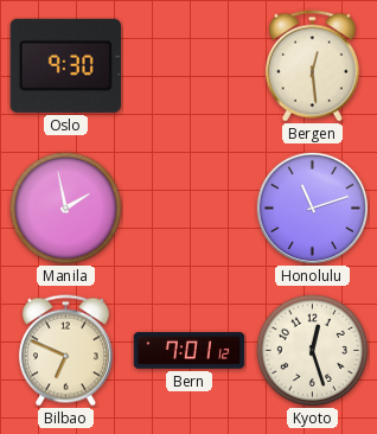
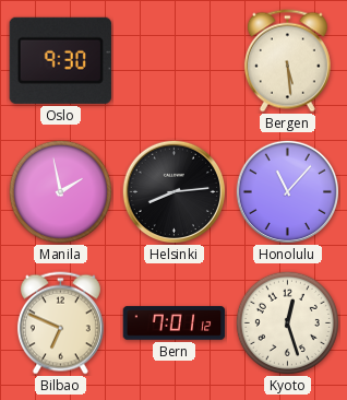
Bergen: 12:29 -> 5:29
Helsinki: none -> 8:14
Honolulu: 11:12 -> 11:07
